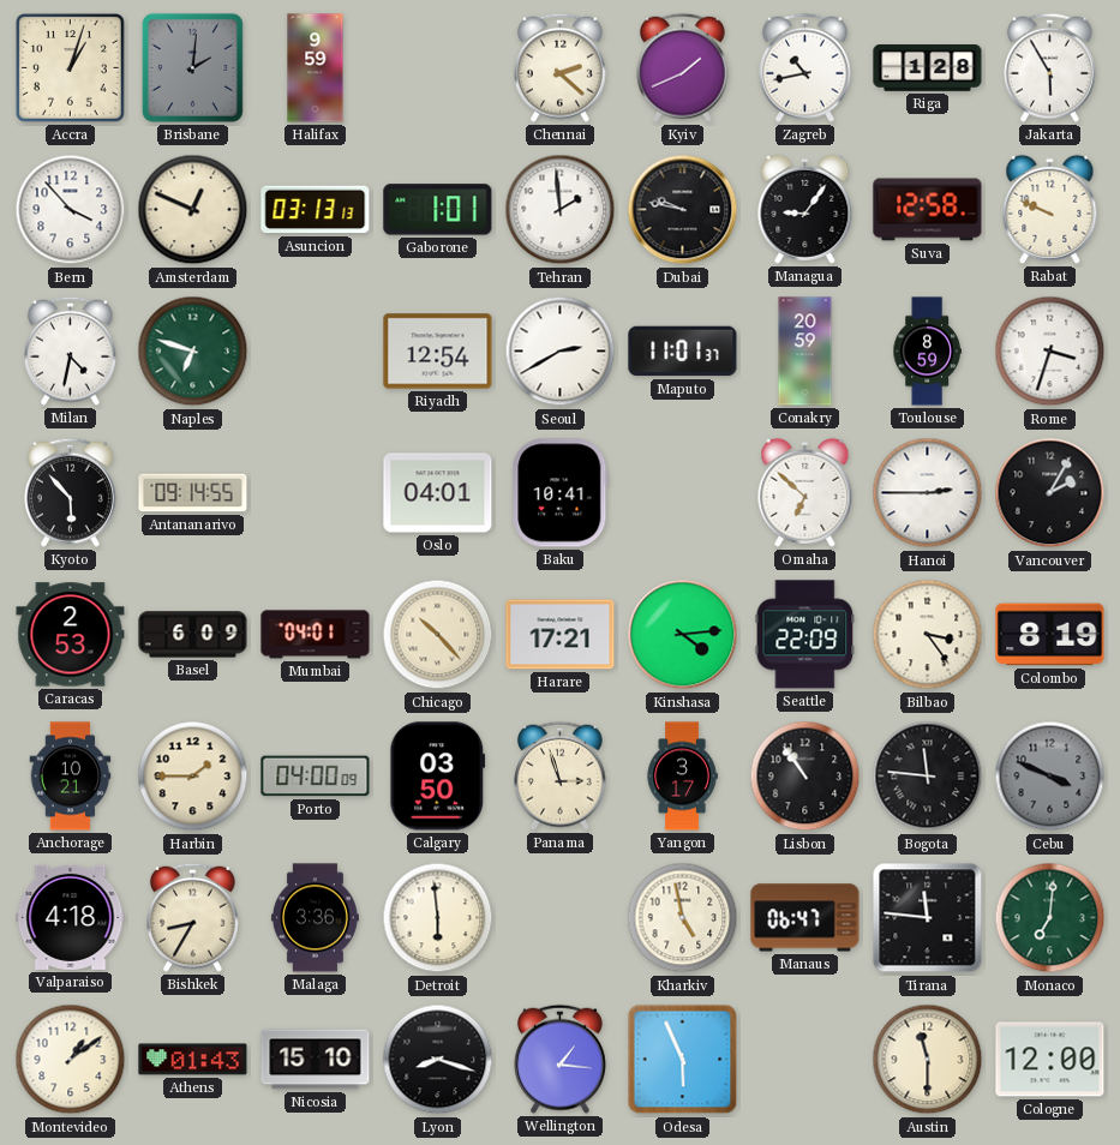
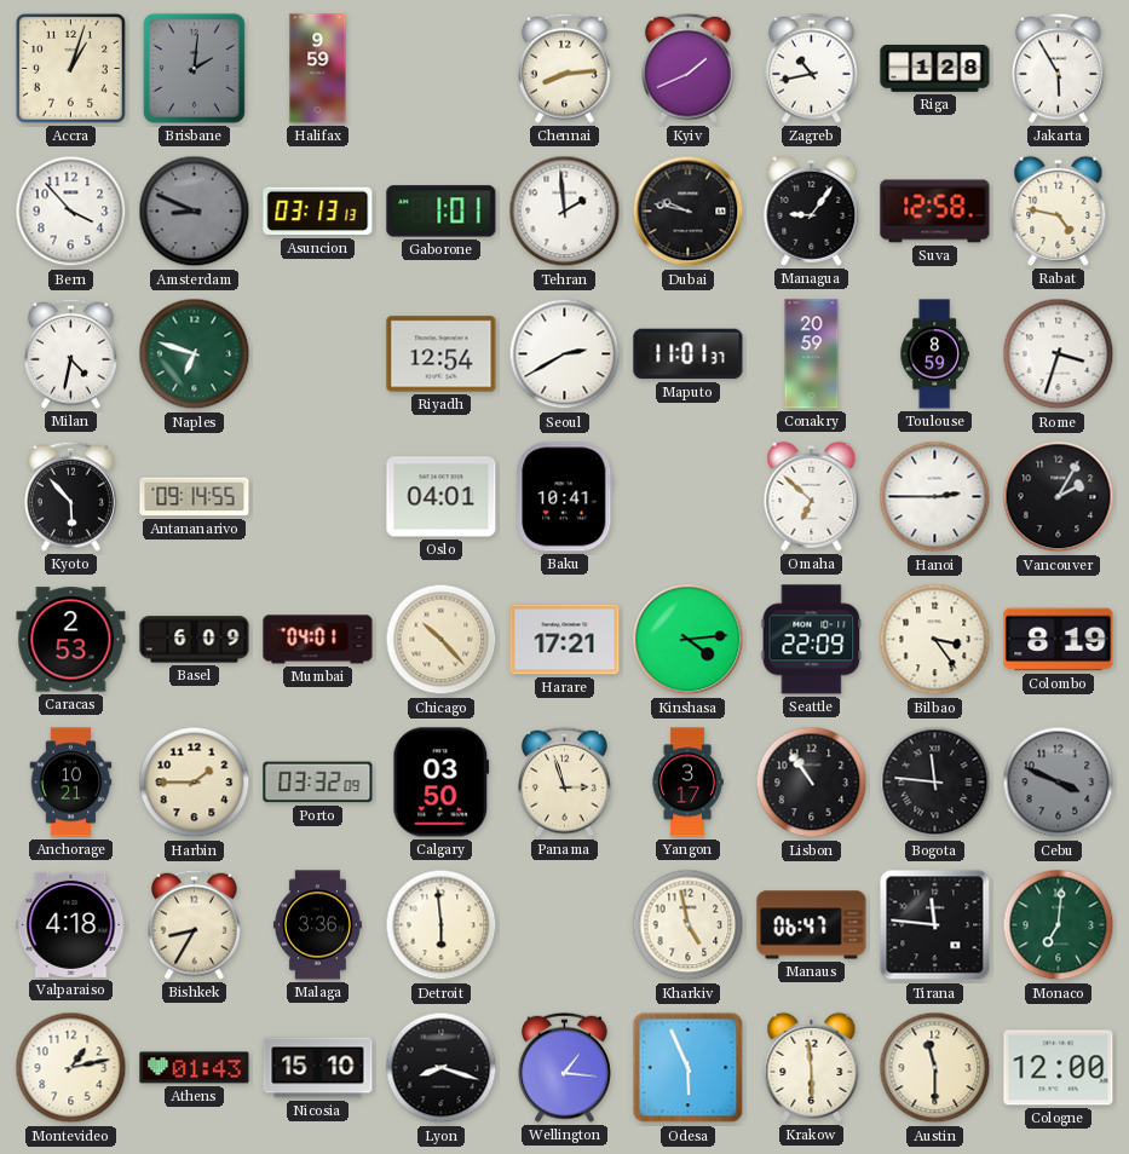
Chennai: 2:22 -> 8:14
Amsterdam: 12:49 -> 8:49
Amsterdam dial: cream -> grey
Rabat: 9:49 -> 4:47
Porto: 04:00 -> 03:32
Montevideo: 1:09 -> 1:13
Krakow: none -> 5:59
